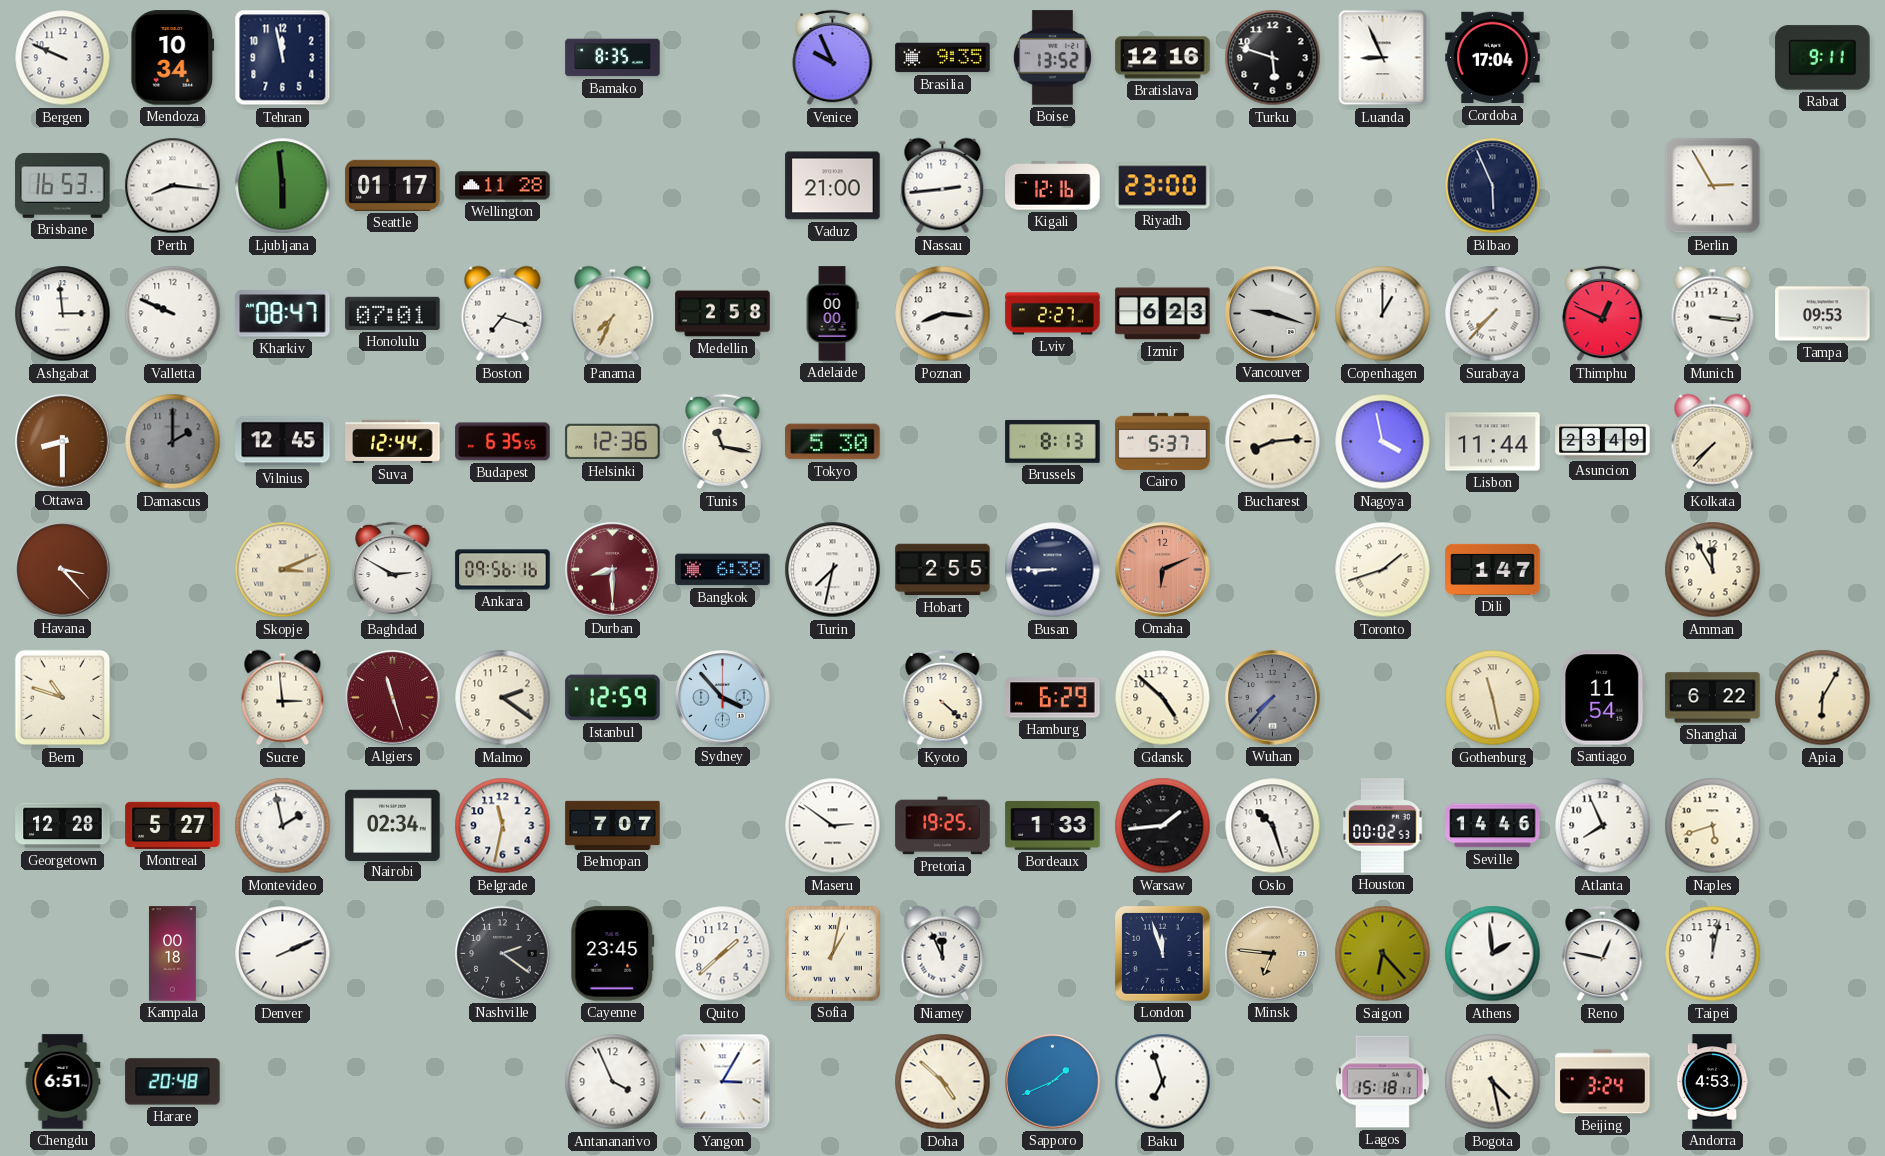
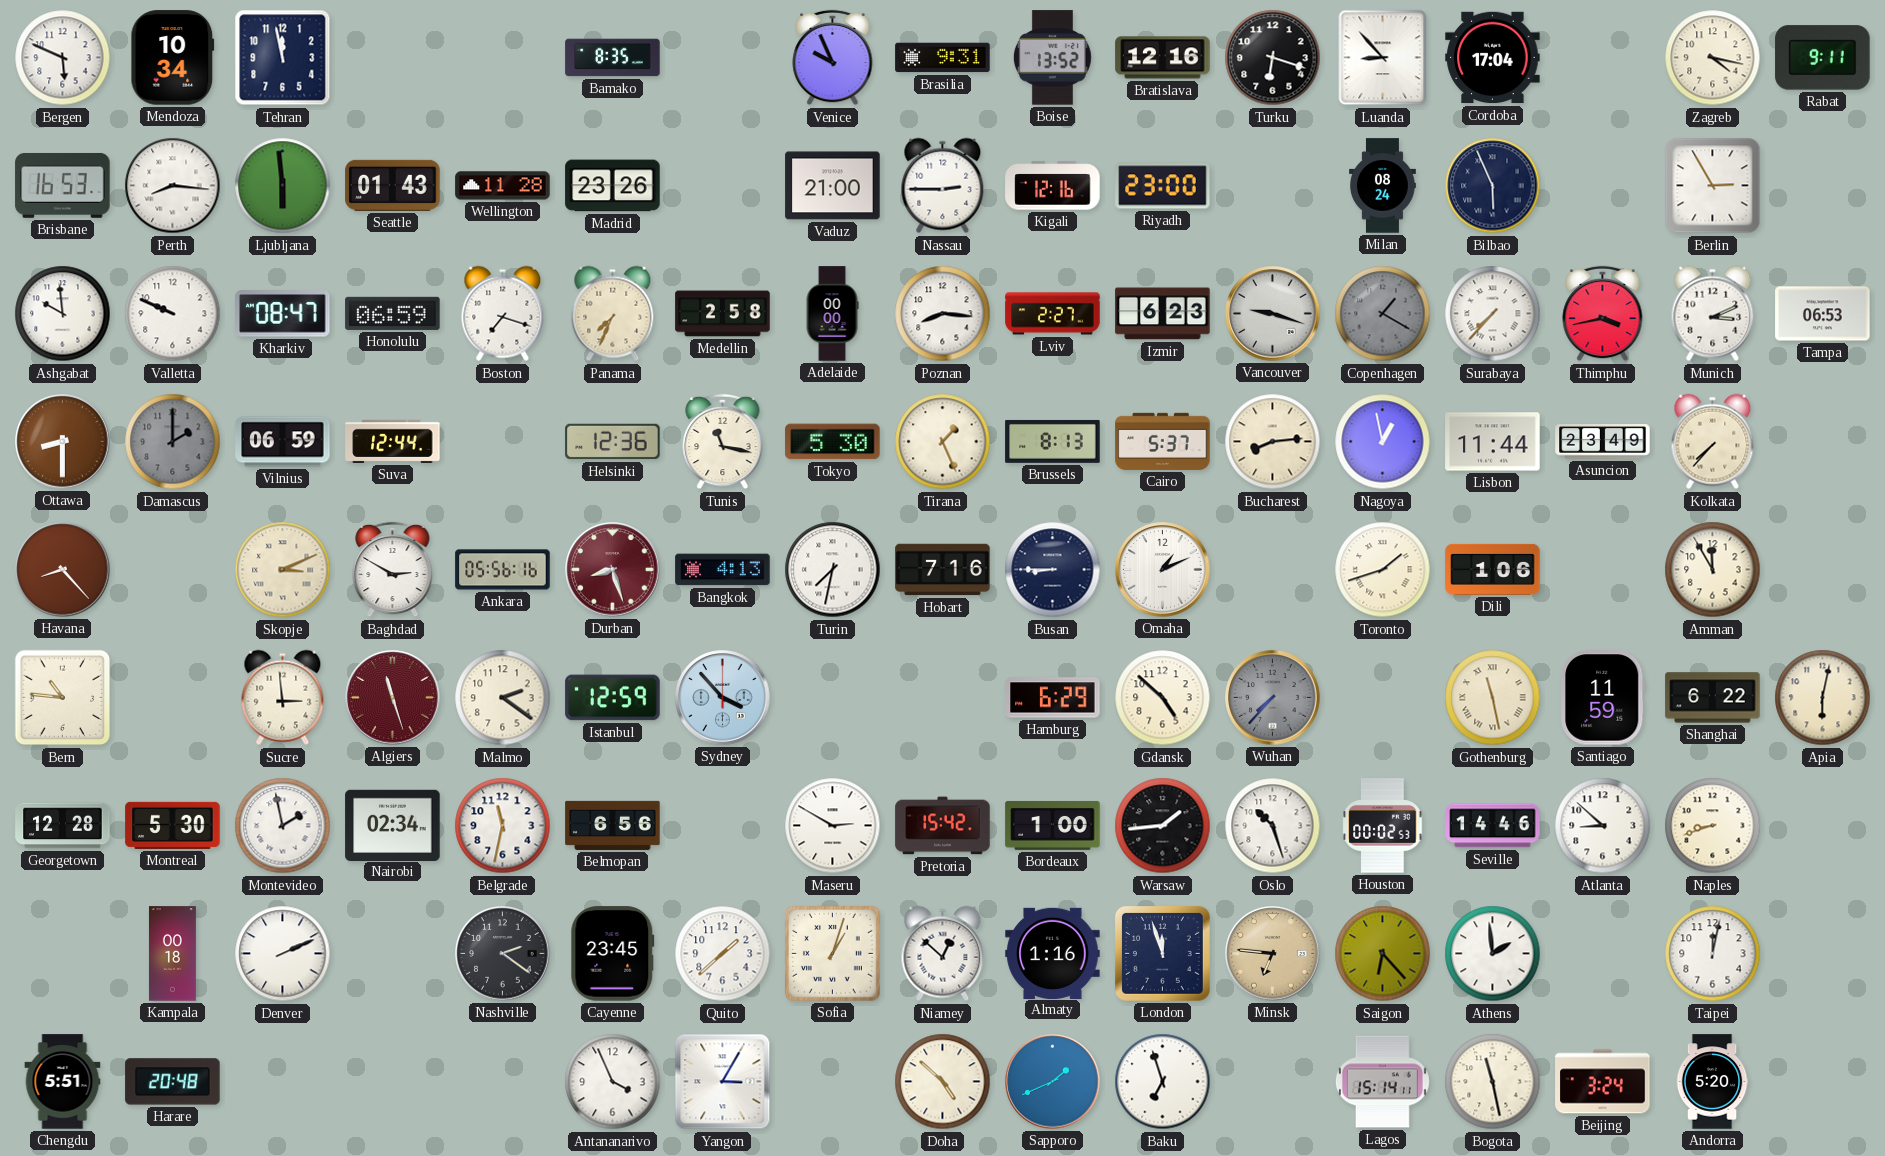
Bergen: 9:49 -> 5:49
Brasilia: 9:35 -> 9:31
Turku: 5:48 -> 6:18
Luanda: 8:56 -> 8:53
Zagreb: none -> 4:17
Seattle: 01:17 -> 01:43
Madrid: none -> 23:26
Nassau: 2:44 -> 2:45
Milan: none -> 08:24
Ashgabat: 2:59 -> 9:59
Honolulu: 07:01 -> 06:59
Copenhagen: 1:00 -> 1:20
Copenhagen dial: white -> grey
Thimphu: 12:49 -> 3:43
Munich: 3:16 -> 3:11
Tampa: 09:53 -> 06:53
Vilnius: 12:45 -> 06:59
Budapest: 6:35 -> none
Tirana: none -> 1:26
Nagoya: 3:58 -> 12:58
Havana: 3:23 -> 8:23
Ankara: 09:56 -> 05:56
Durban: 8:30 -> 8:27
Bangkok: 6:38 -> 4:13
Hobart: 2:55 -> 7:16
Omaha: 6:11 -> 1:11
Omaha dial: salmon -> white
Dili: 1:47 -> 1:06
Bern: 10:48 -> 10:46
Kyoto: 4:22 -> none
Santiago: 11:54 -> 11:59
Apia: 6:05 -> 6:02
Montreal: 5:27 -> 5:30
Belmopan: 7:07 -> 6:56
Maseru: 2:51 -> 2:50
Pretoria: 19:25 -> 15:42
Bordeaux: 1:33 -> 1:00
Atlanta: 7:56 -> 8:52
Naples: 5:42 -> 8:42
Sofia: 1:02 -> 1:03
Niamey: 11:56 -> 12:52
Almaty: none -> 1:16
Reno: 12:47 -> none
Chengdu: 6:51 -> 5:51
Lagos: 15:18 -> 15:14
Bogota: 4:28 -> 11:28
Andorra: 4:53 -> 5:20
